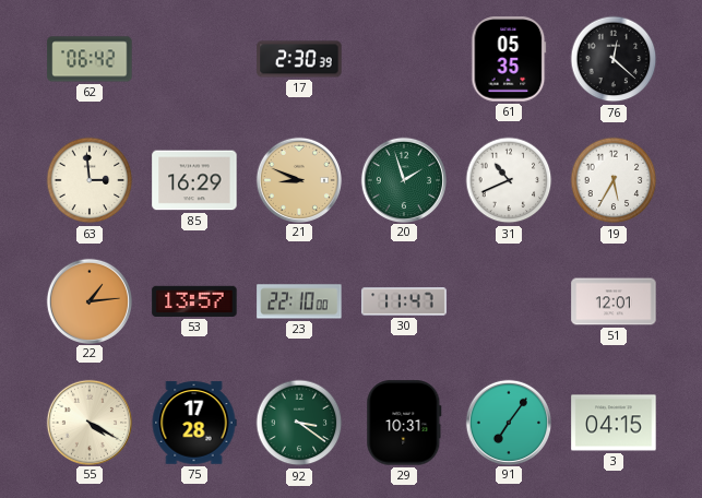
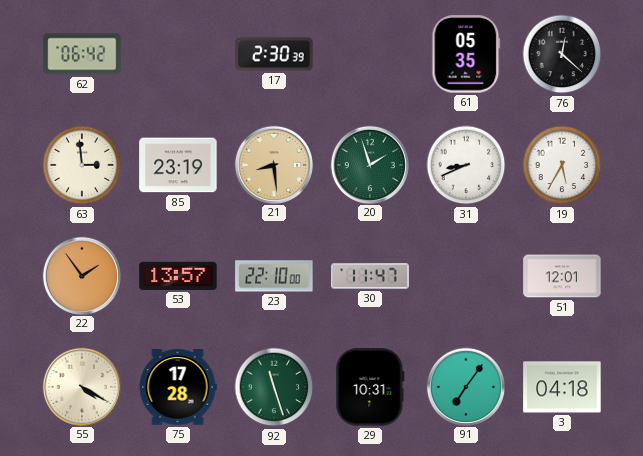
85: 16:29 -> 23:19
21: 8:49 -> 8:29
31: 10:41 -> 8:41
22: 1:14 -> 1:54
92: 3:21 -> 11:27
3: 04:15 -> 04:18
